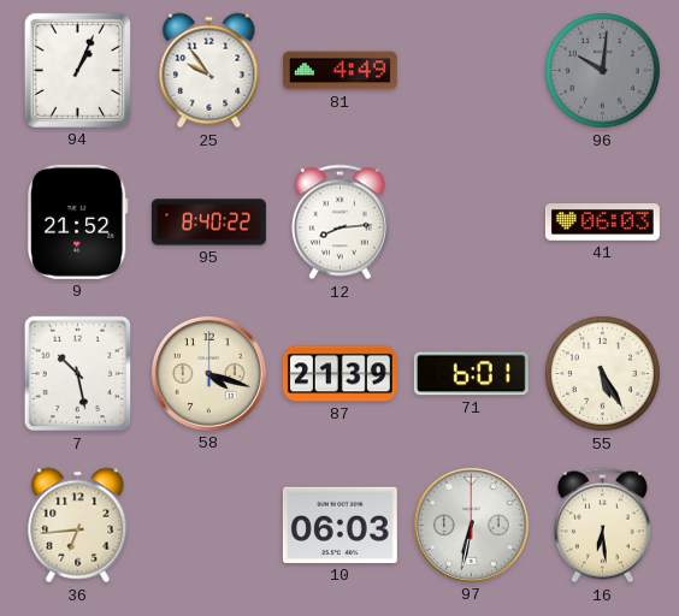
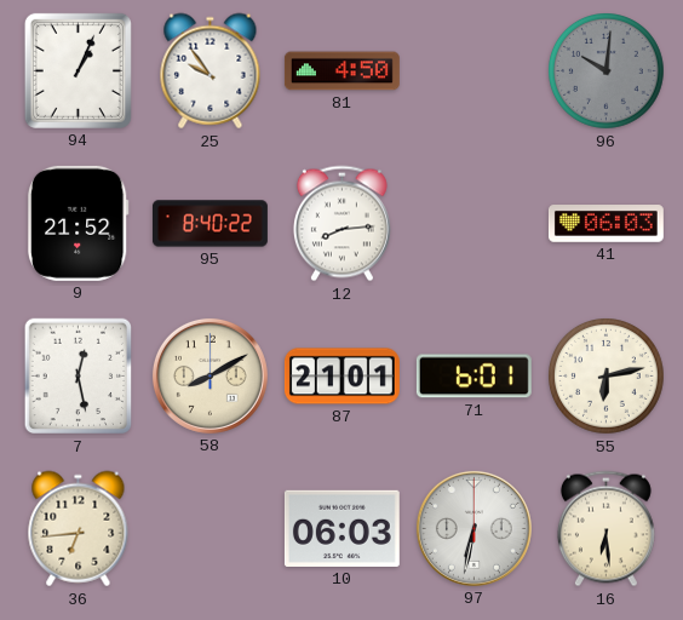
81: 4:49 -> 4:50
7: 10:28 -> 12:28
58: 4:18 -> 8:10
87: 21:39 -> 21:01
55: 5:25 -> 6:13
